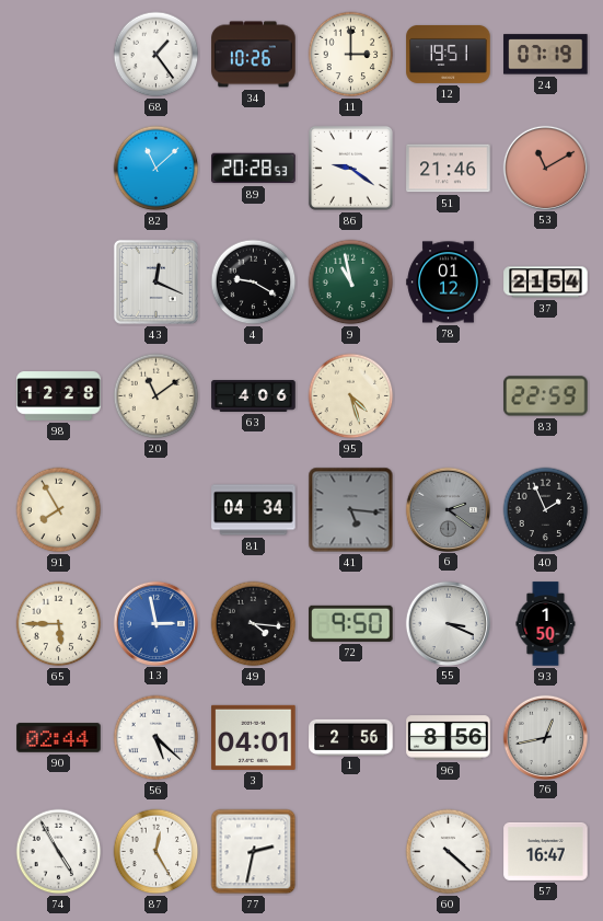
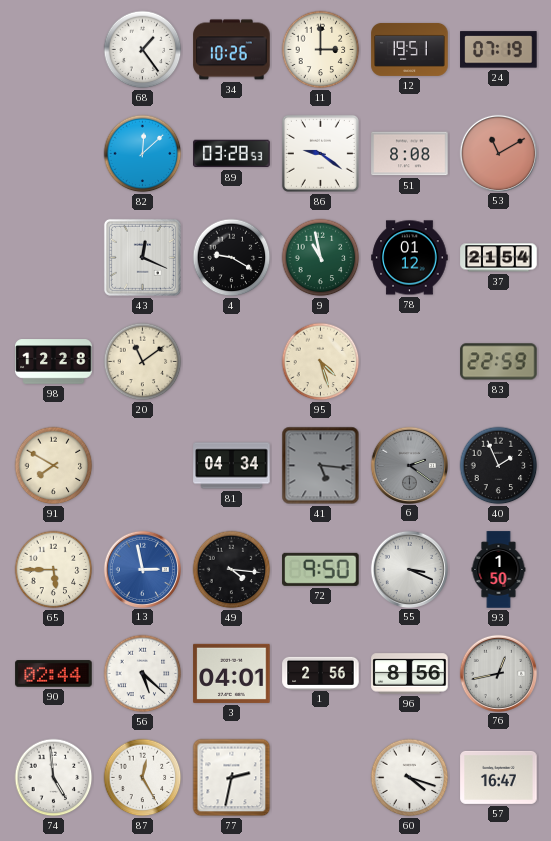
82: 11:08 -> 12:08
89: 20:28 -> 03:28
51: 21:46 -> 8:08
63: 4:06 -> none
91: 7:55 -> 7:50
74: 4:55 -> 4:59
60: 4:22 -> 4:18
